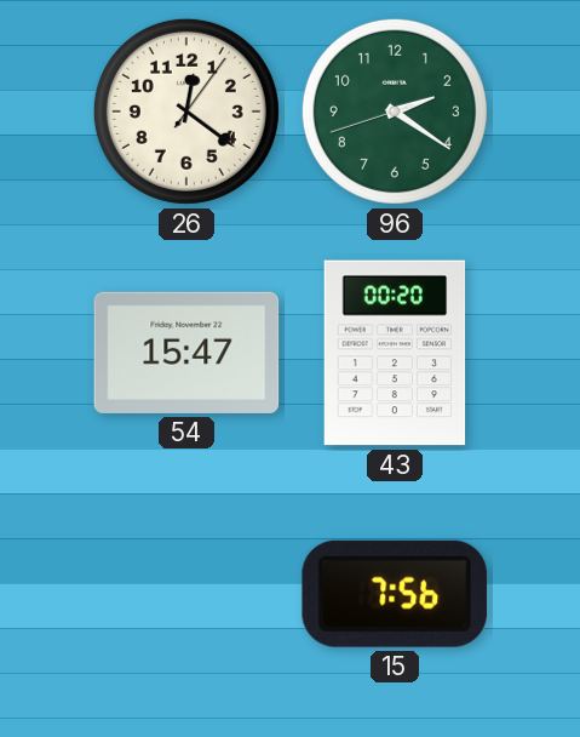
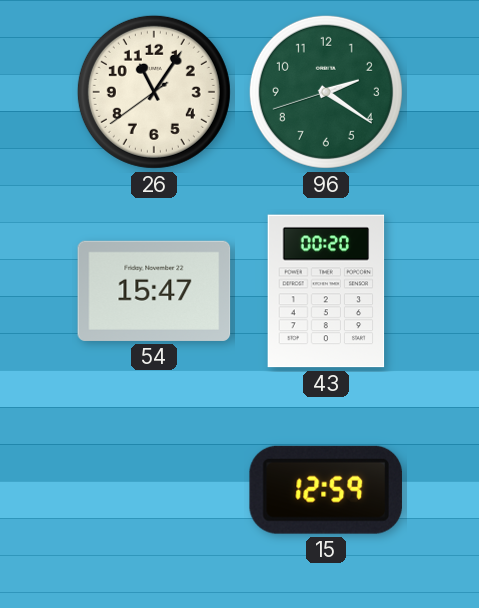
26: 12:21 -> 11:05
15: 7:56 -> 12:59
